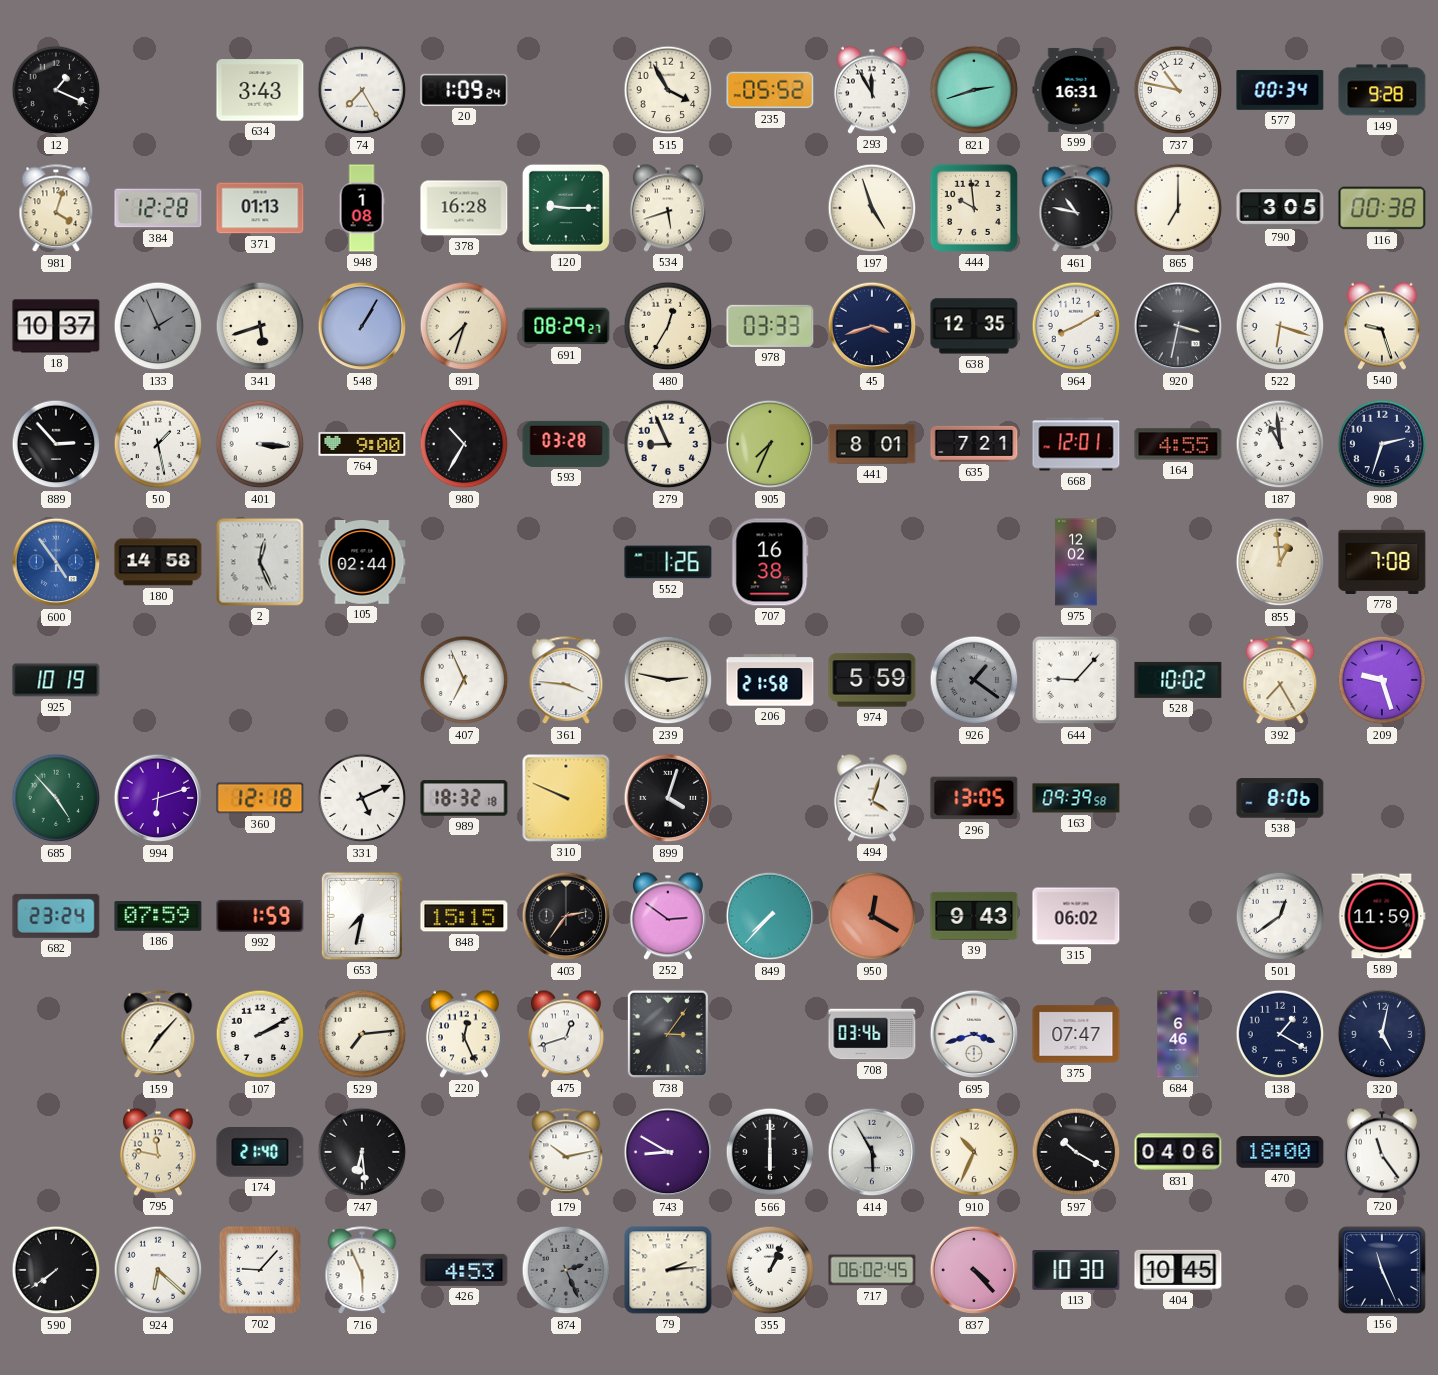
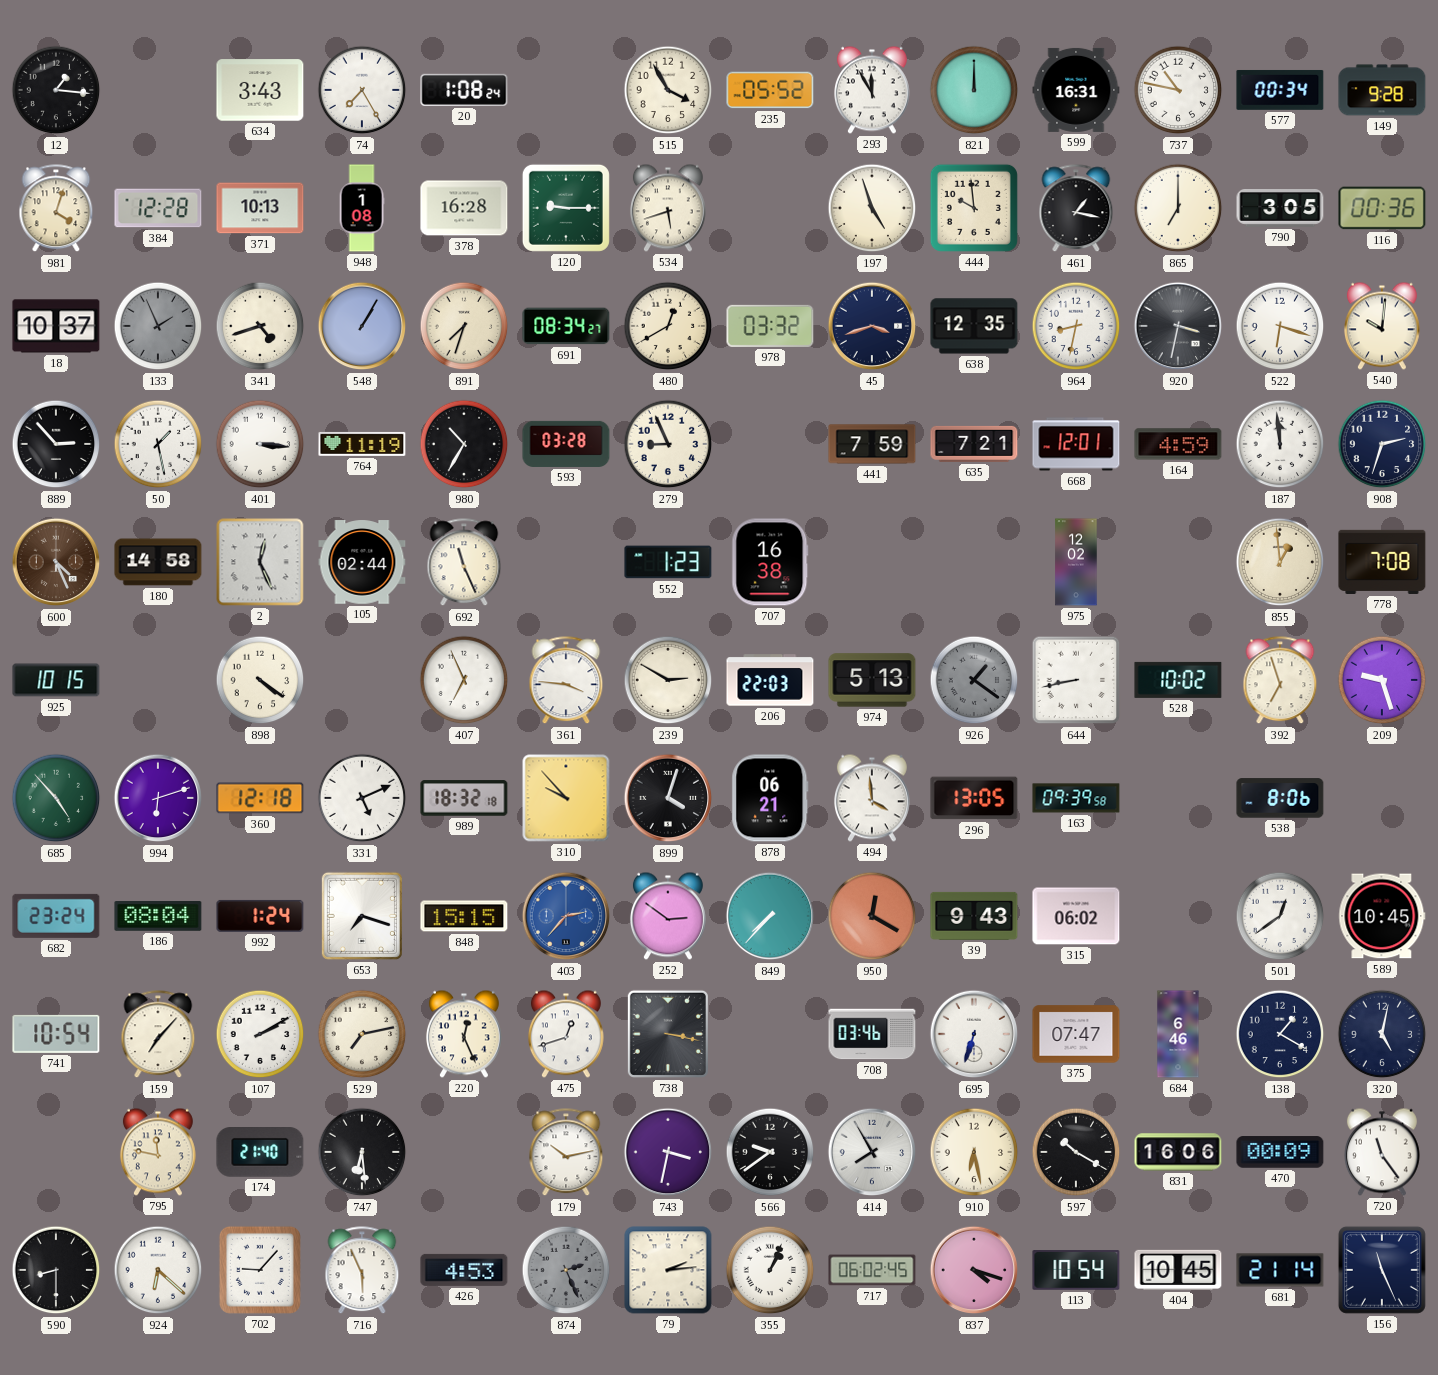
12: 1:19 -> 1:16
20: 1:09 -> 1:08
821: 2:42 -> 12:00
371: 01:13 -> 10:13
461: 10:47 -> 1:17
116: 00:38 -> 00:36
341: 5:42 -> 4:42
691: 08:29 -> 08:34
480: 12:35 -> 12:40
978: 03:33 -> 03:32
964: 8:10 -> 8:32
540: 9:27 -> 10:01
764: 9:00 -> 11:19
905: 7:34 -> none
441: 8:01 -> 7:59
164: 4:55 -> 4:59
187: 10:59 -> 11:59
600: 4:54 -> 4:26
600 dial: blue -> brown
692: none -> 11:26
552: 1:26 -> 1:23
925: 10:19 -> 10:15
898: none -> 4:21
239: 2:47 -> 2:50
206: 21:58 -> 22:03
974: 5:59 -> 5:13
644: 9:07 -> 8:43
392: 7:25 -> 6:57
310: 9:49 -> 9:53
878: none -> 06:21
494: 4:03 -> 3:59
186: 07:59 -> 08:04
992: 1:59 -> 1:24
653: 7:32 -> 7:18
403: 2:36 -> 2:37
403 dial: black -> blue
589: 11:59 -> 10:45
741: none -> 10:54
529: 7:14 -> 7:13
738: 3:06 -> 3:17
695: 3:42 -> 6:33
743: 8:50 -> 3:32
566: 6:00 -> 9:39
414: 5:55 -> 7:55
910: 10:34 -> 6:28
831: 04:06 -> 16:06
470: 18:00 -> 00:09
590: 7:39 -> 8:30
837: 4:23 -> 4:18
113: 10:30 -> 10:54
681: none -> 21:14
